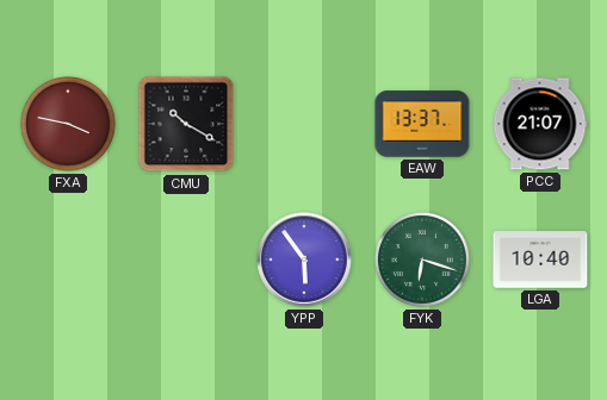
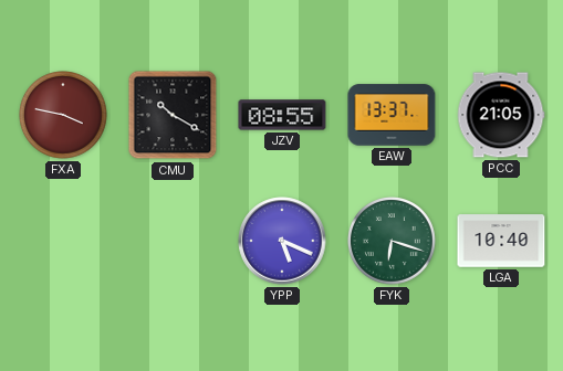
JZV: none -> 08:55
PCC: 21:07 -> 21:05
YPP: 5:54 -> 5:19
